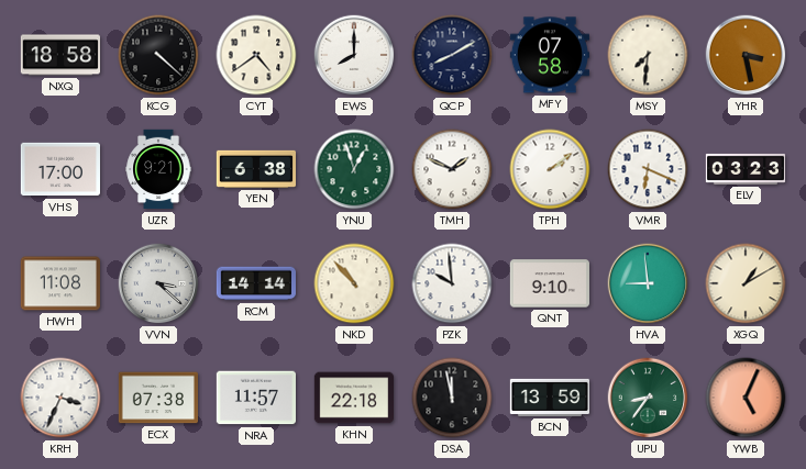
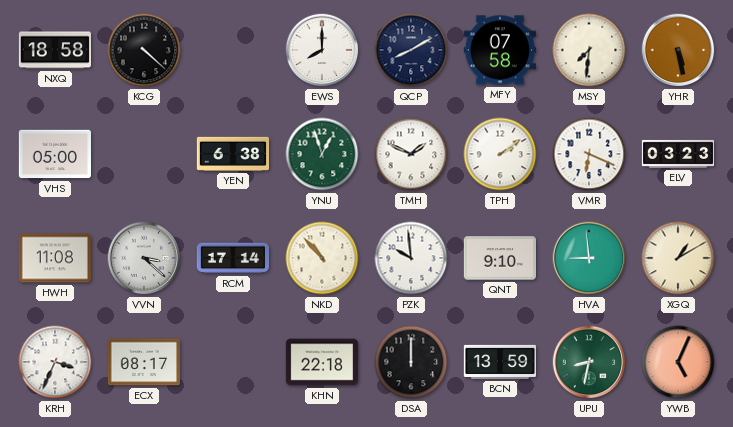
CYT: 4:39 -> none
YHR: 3:28 -> 5:28
VHS: 17:00 -> 05:00
UZR: 9:21 -> none
RCM: 14:14 -> 17:14
ECX: 07:38 -> 08:17
NRA: 11:57 -> none
DSA: 11:58 -> 12:00
UPU: 8:36 -> 8:32
